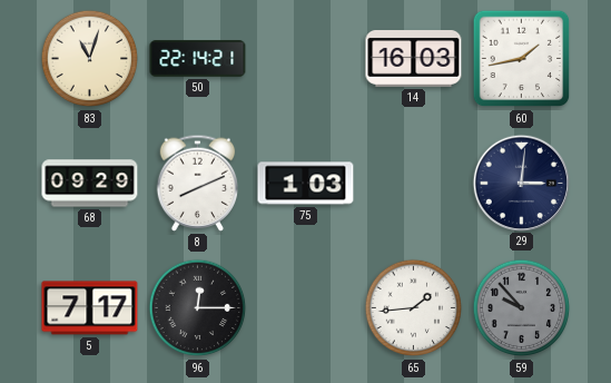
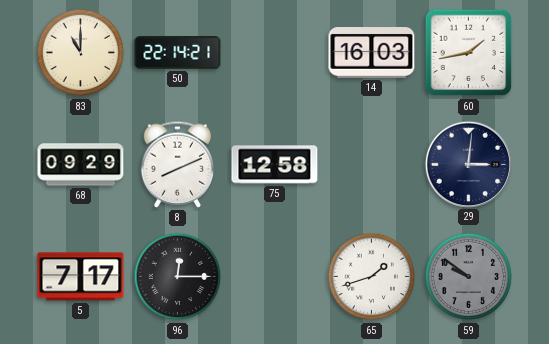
83: 11:03 -> 11:00
75: 1:03 -> 12:58
65: 1:44 -> 1:42
59: 9:53 -> 9:51
